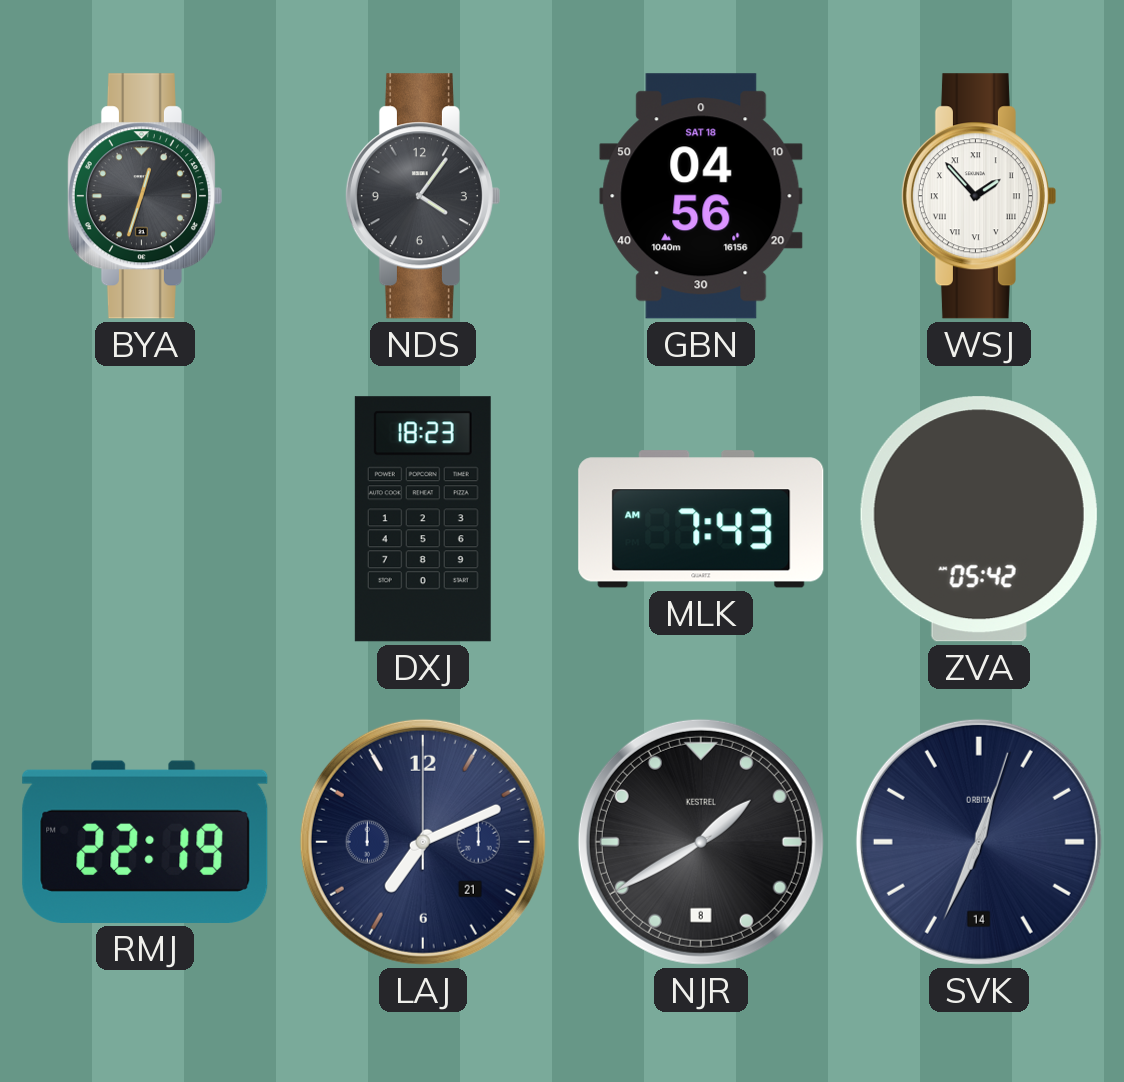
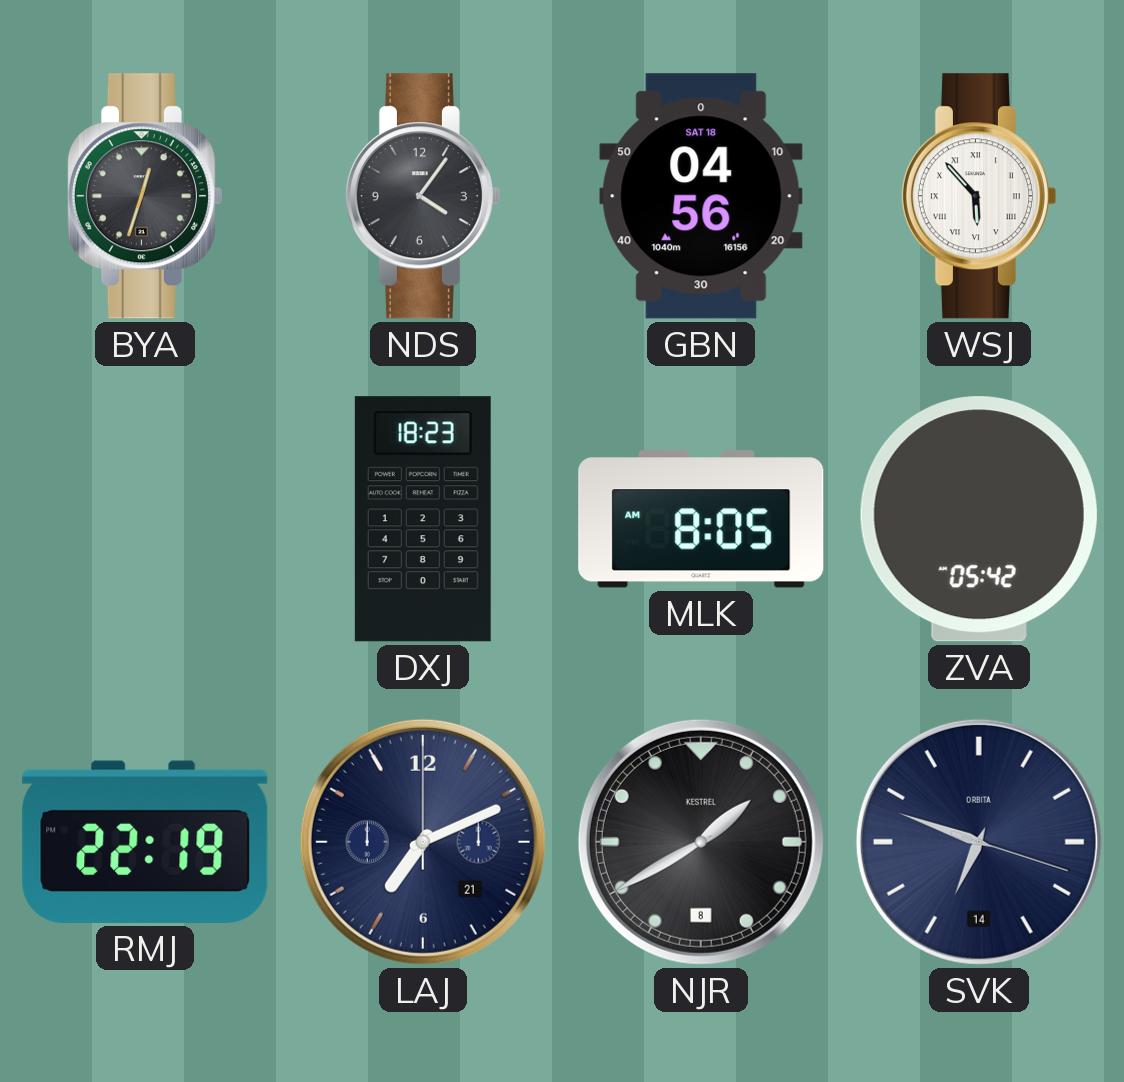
WSJ: 1:53 -> 5:53
MLK: 7:43 -> 8:05
SVK: 12:34 -> 6:48
